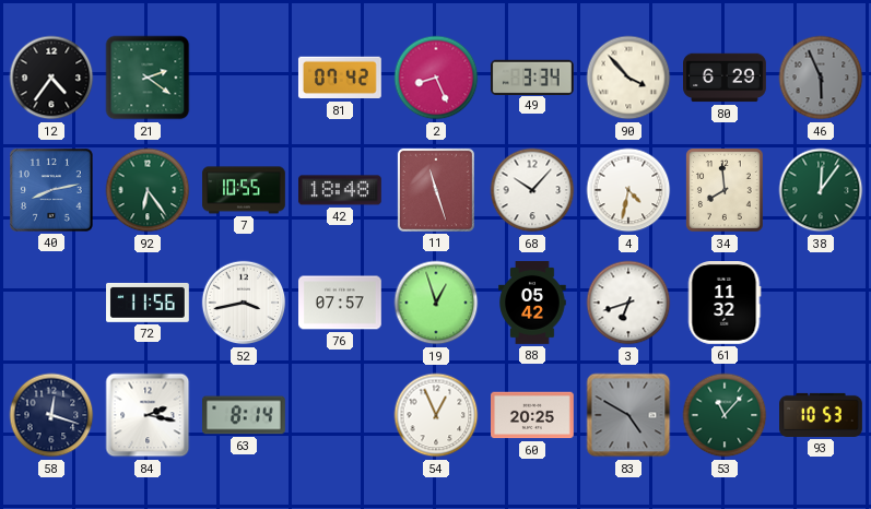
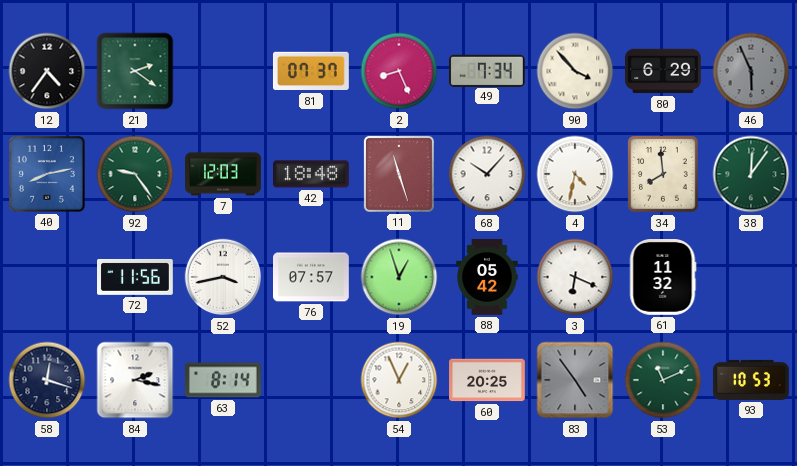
81: 07:42 -> 07:37
49: 3:34 -> 7:34
92: 6:24 -> 9:24
7: 10:55 -> 12:03
3: 6:42 -> 6:19
83: 4:50 -> 4:54
53: 11:07 -> 11:11
